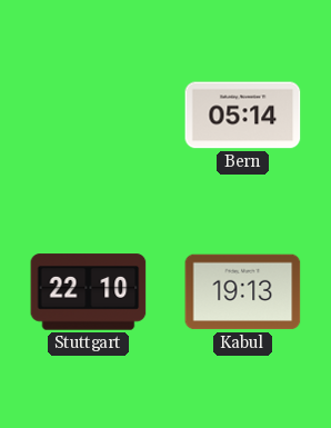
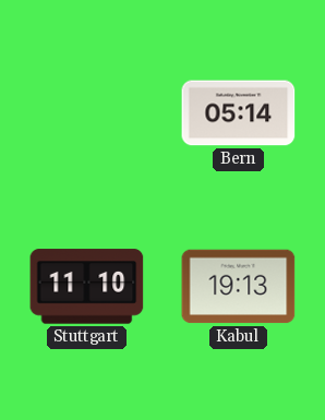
Stuttgart: 22:10 -> 11:10
